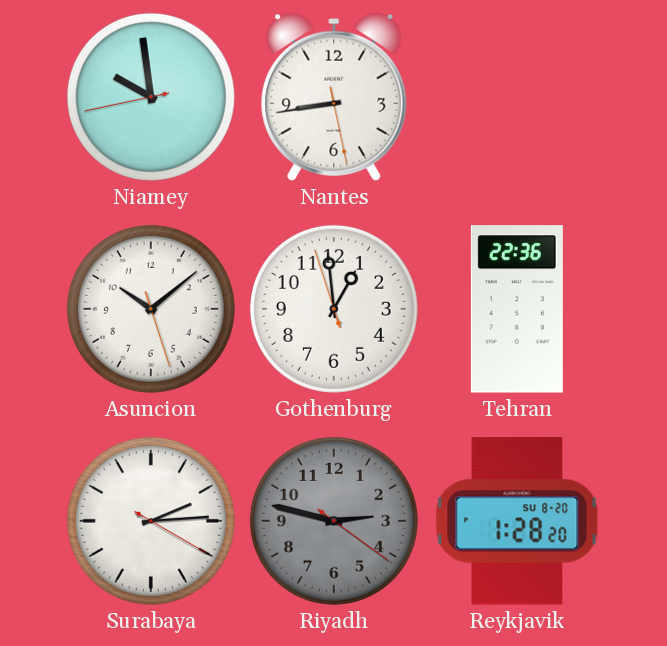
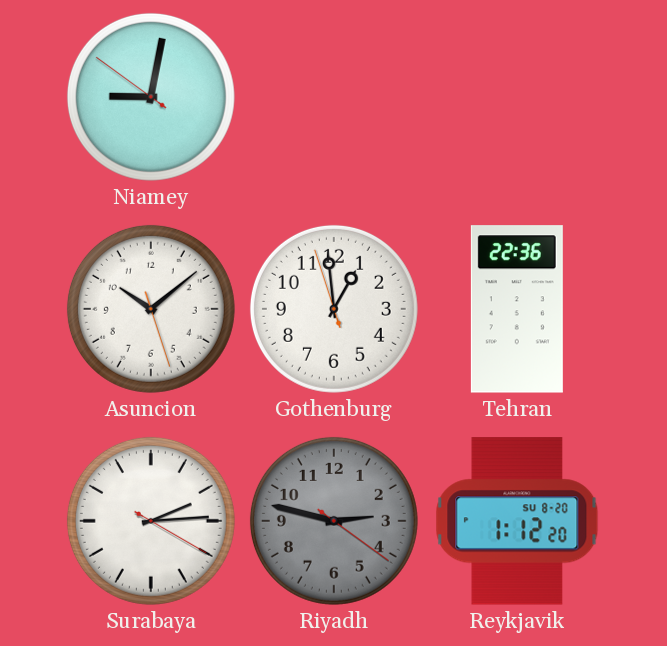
Niamey: 9:58 -> 9:01
Nantes: 8:43 -> none
Reykjavik: 1:28 -> 1:12
